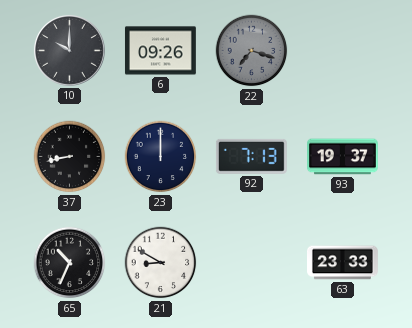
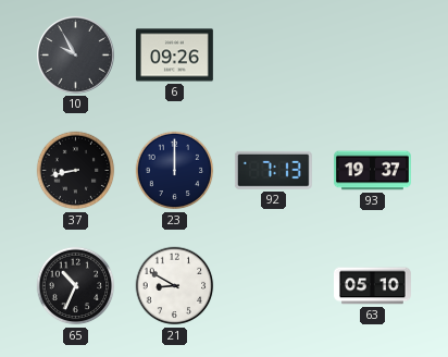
10: 10:00 -> 9:55
22: 7:18 -> none
63: 23:33 -> 05:10
